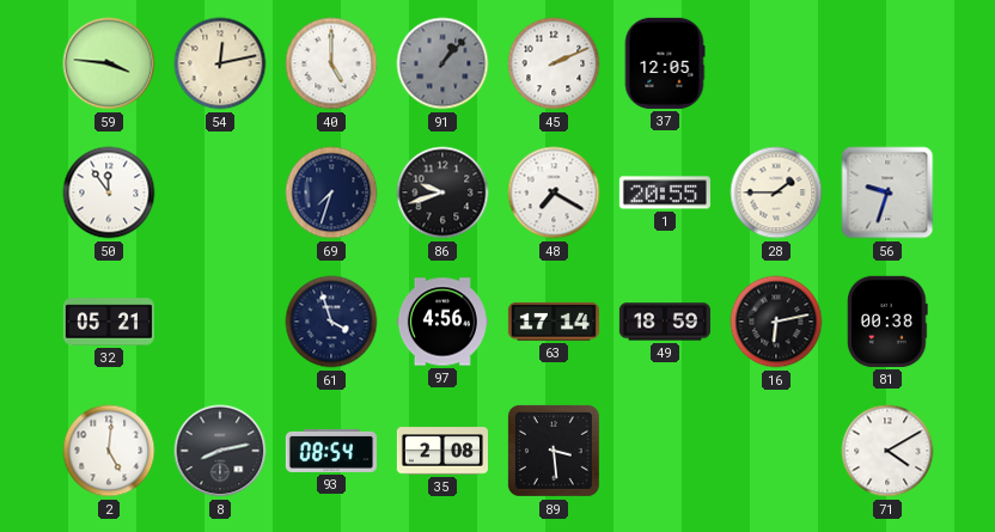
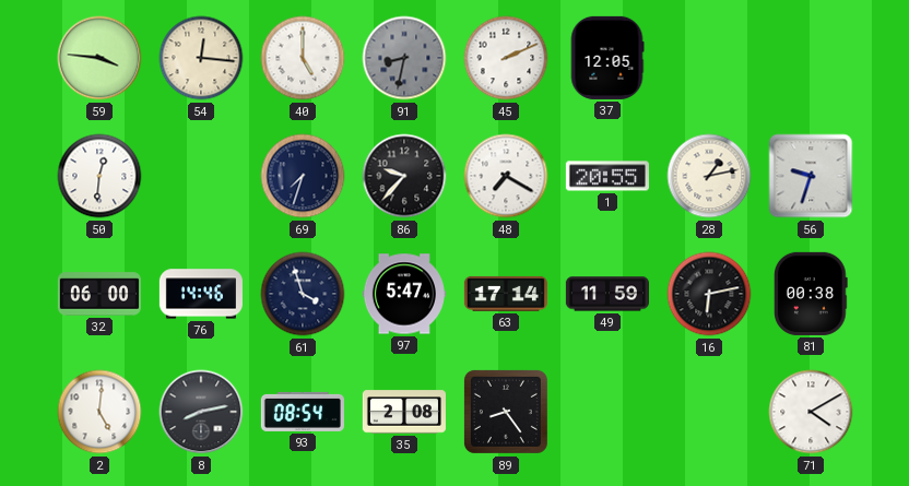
54: 12:13 -> 12:16
91: 1:07 -> 8:32
50: 11:54 -> 12:31
86: 9:42 -> 9:37
28: 1:45 -> 1:13
32: 05:21 -> 06:00
76: none -> 14:46
97: 4:56 -> 5:47
49: 18:59 -> 11:59
89: 3:29 -> 8:24
